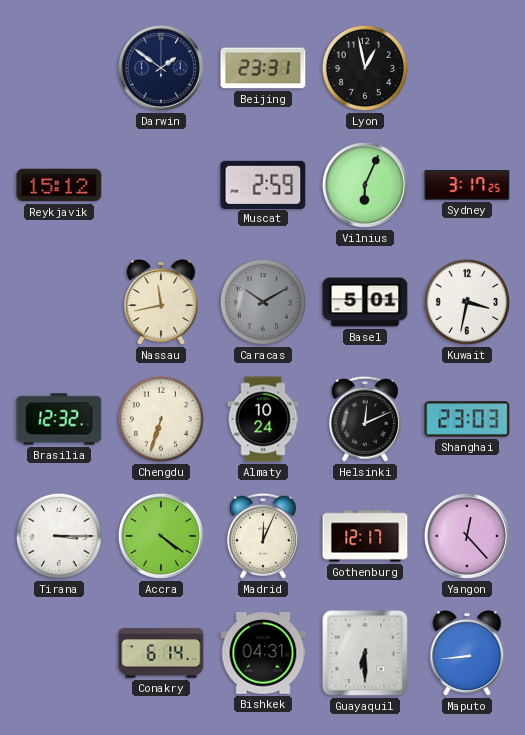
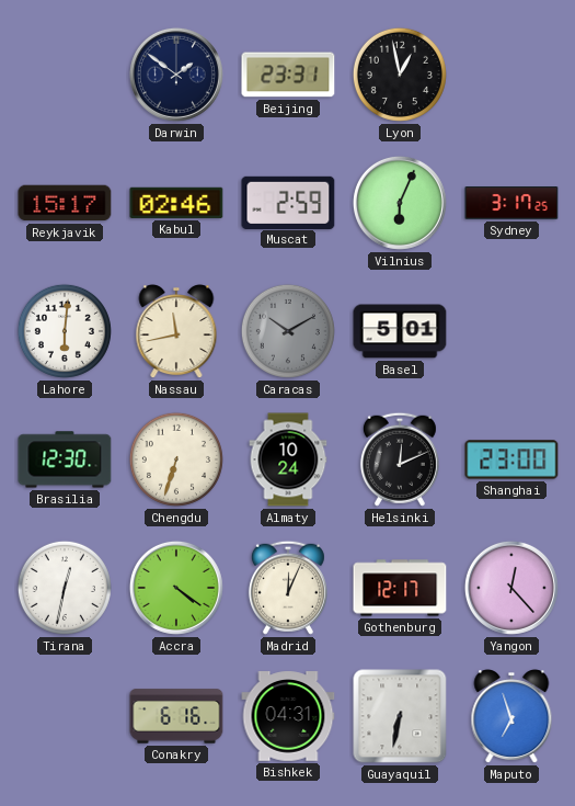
Reykjavik: 15:12 -> 15:17
Kabul: none -> 02:46
Lahore: none -> 6:01
Kuwait: 3:32 -> none
Brasilia: 12:32 -> 12:30
Shanghai: 23:03 -> 23:00
Tirana: 3:15 -> 12:32
Conakry: 6:14 -> 6:16
Guayaquil: 6:30 -> 6:32
Maputo: 8:44 -> 6:57
